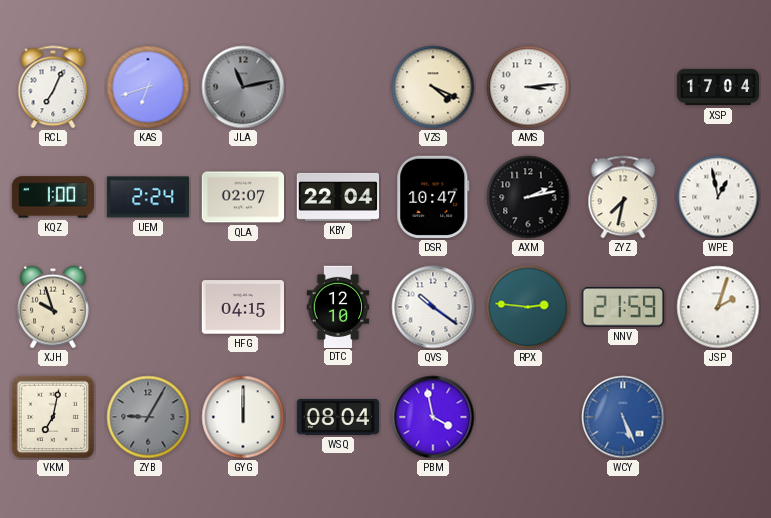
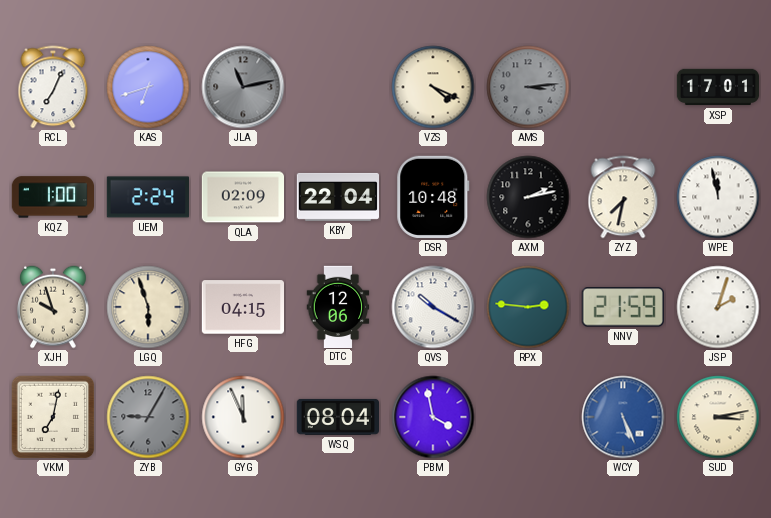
AMS dial: white -> grey
XSP: 17:04 -> 17:01
QLA: 02:07 -> 02:09
DSR: 10:47 -> 10:48
WPE: 12:58 -> 11:58
LGQ: none -> 5:57
DTC: 12:10 -> 12:06
QVS: 10:21 -> 10:20
GYG: 12:00 -> 11:56
SUD: none -> 3:13
